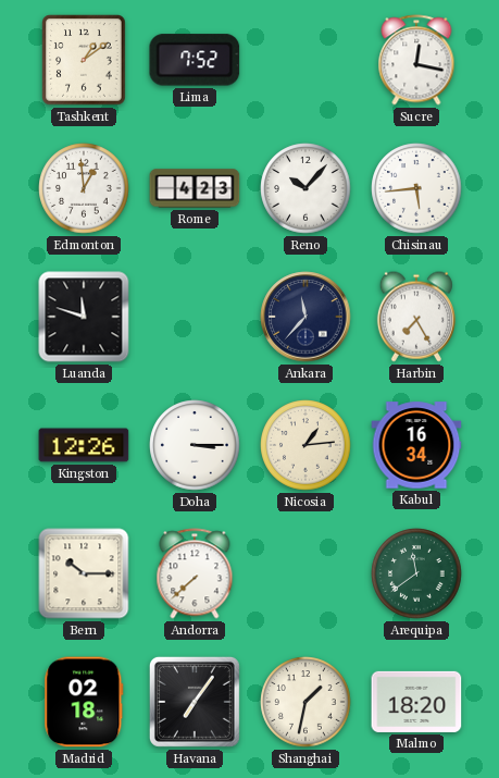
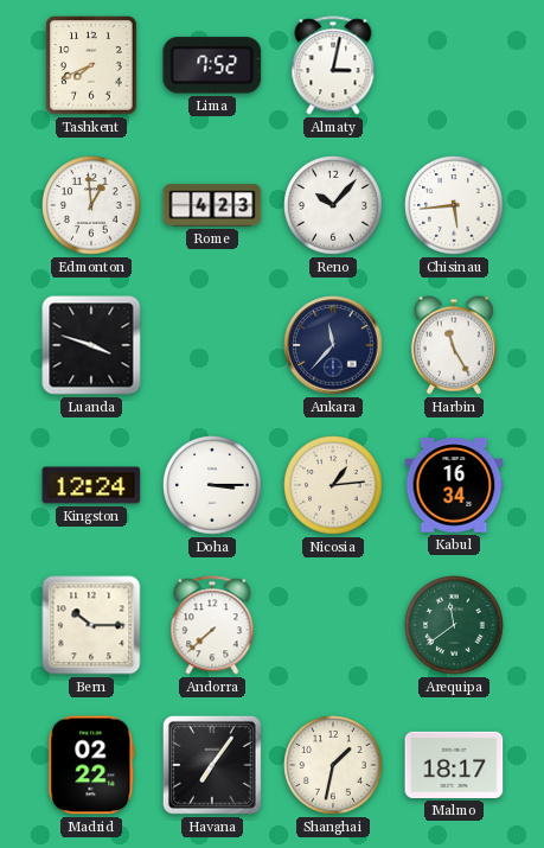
Tashkent: 1:09 -> 7:41
Almaty: none -> 3:02
Sucre: 12:17 -> none
Luanda: 11:48 -> 3:48
Harbin: 7:25 -> 11:25
Kingston: 12:26 -> 12:24
Madrid: 02:18 -> 02:22
Malmo: 18:20 -> 18:17
